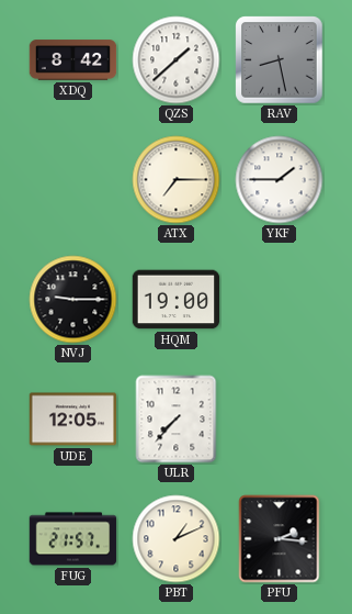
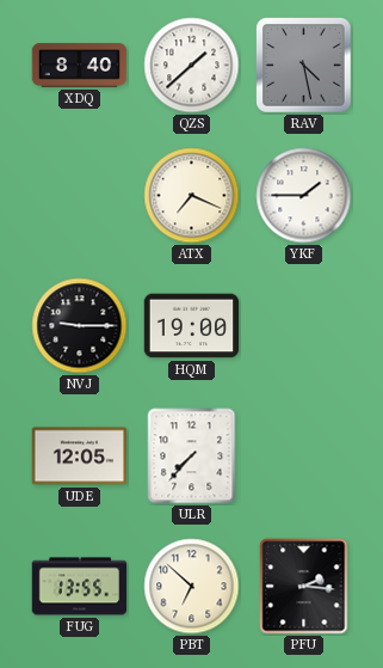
XDQ: 8:42 -> 8:40
RAV: 8:28 -> 4:28
ATX: 7:15 -> 7:19
FUG: 21:57 -> 13:55
PBT: 1:11 -> 6:52
